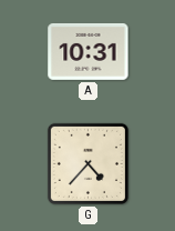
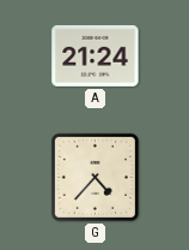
A: 10:31 -> 21:24
